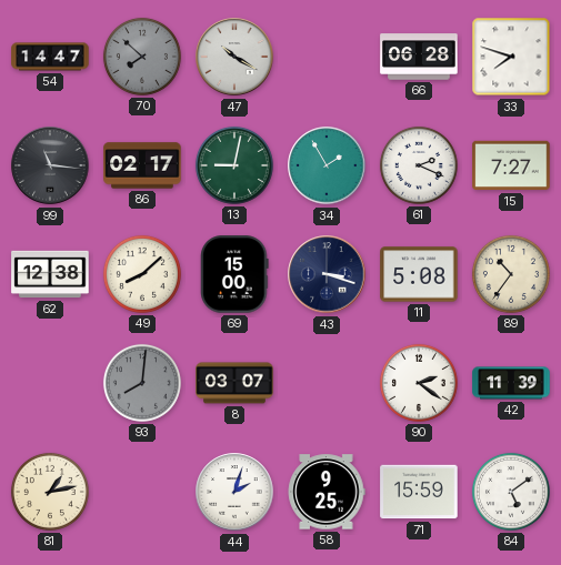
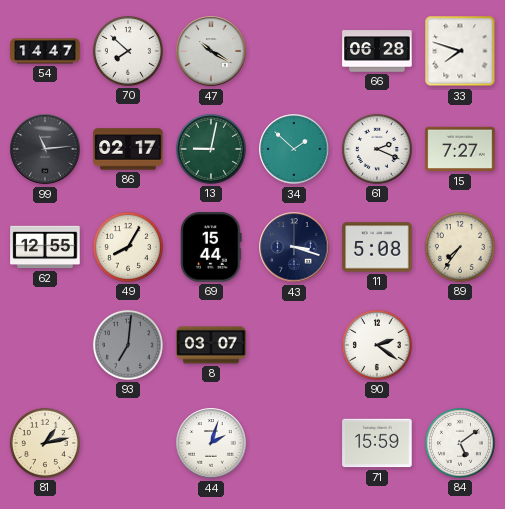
70 dial: grey -> white
99: 11:16 -> 11:14
34: 1:55 -> 1:52
62: 12:38 -> 12:55
49: 8:08 -> 8:05
69: 15:00 -> 15:44
89: 10:36 -> 7:36
93: 8:01 -> 7:01
42: 11:39 -> none
58: 9:25 -> none
